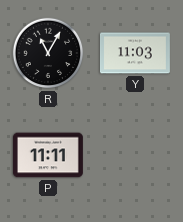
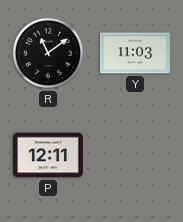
R: 11:05 -> 11:09
P: 11:11 -> 12:11
